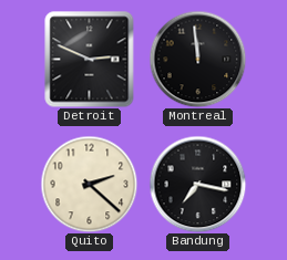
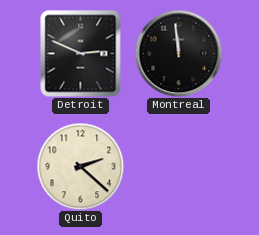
Bandung: 7:17 -> none
